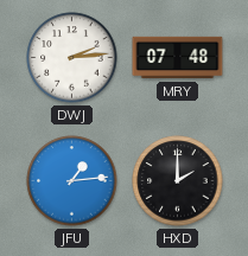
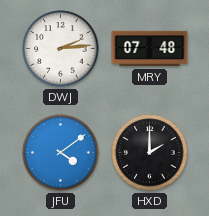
JFU: 1:14 -> 4:09
